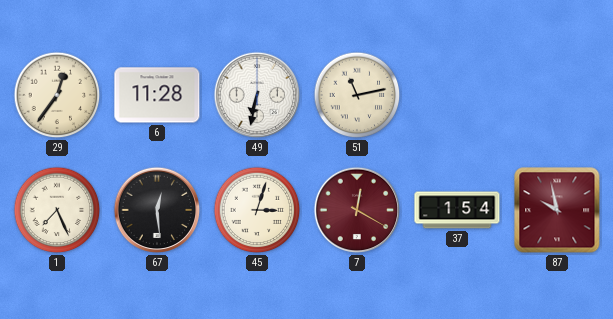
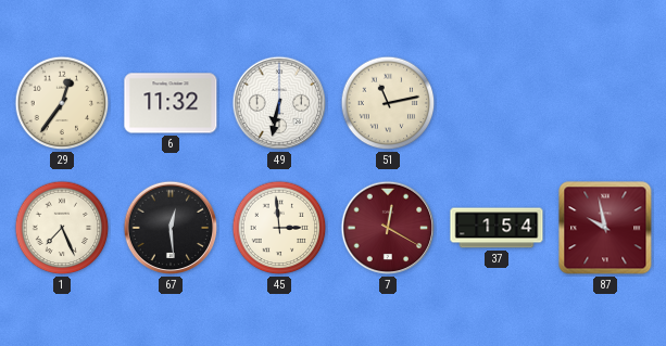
6: 11:28 -> 11:32
45: 3:03 -> 2:59
